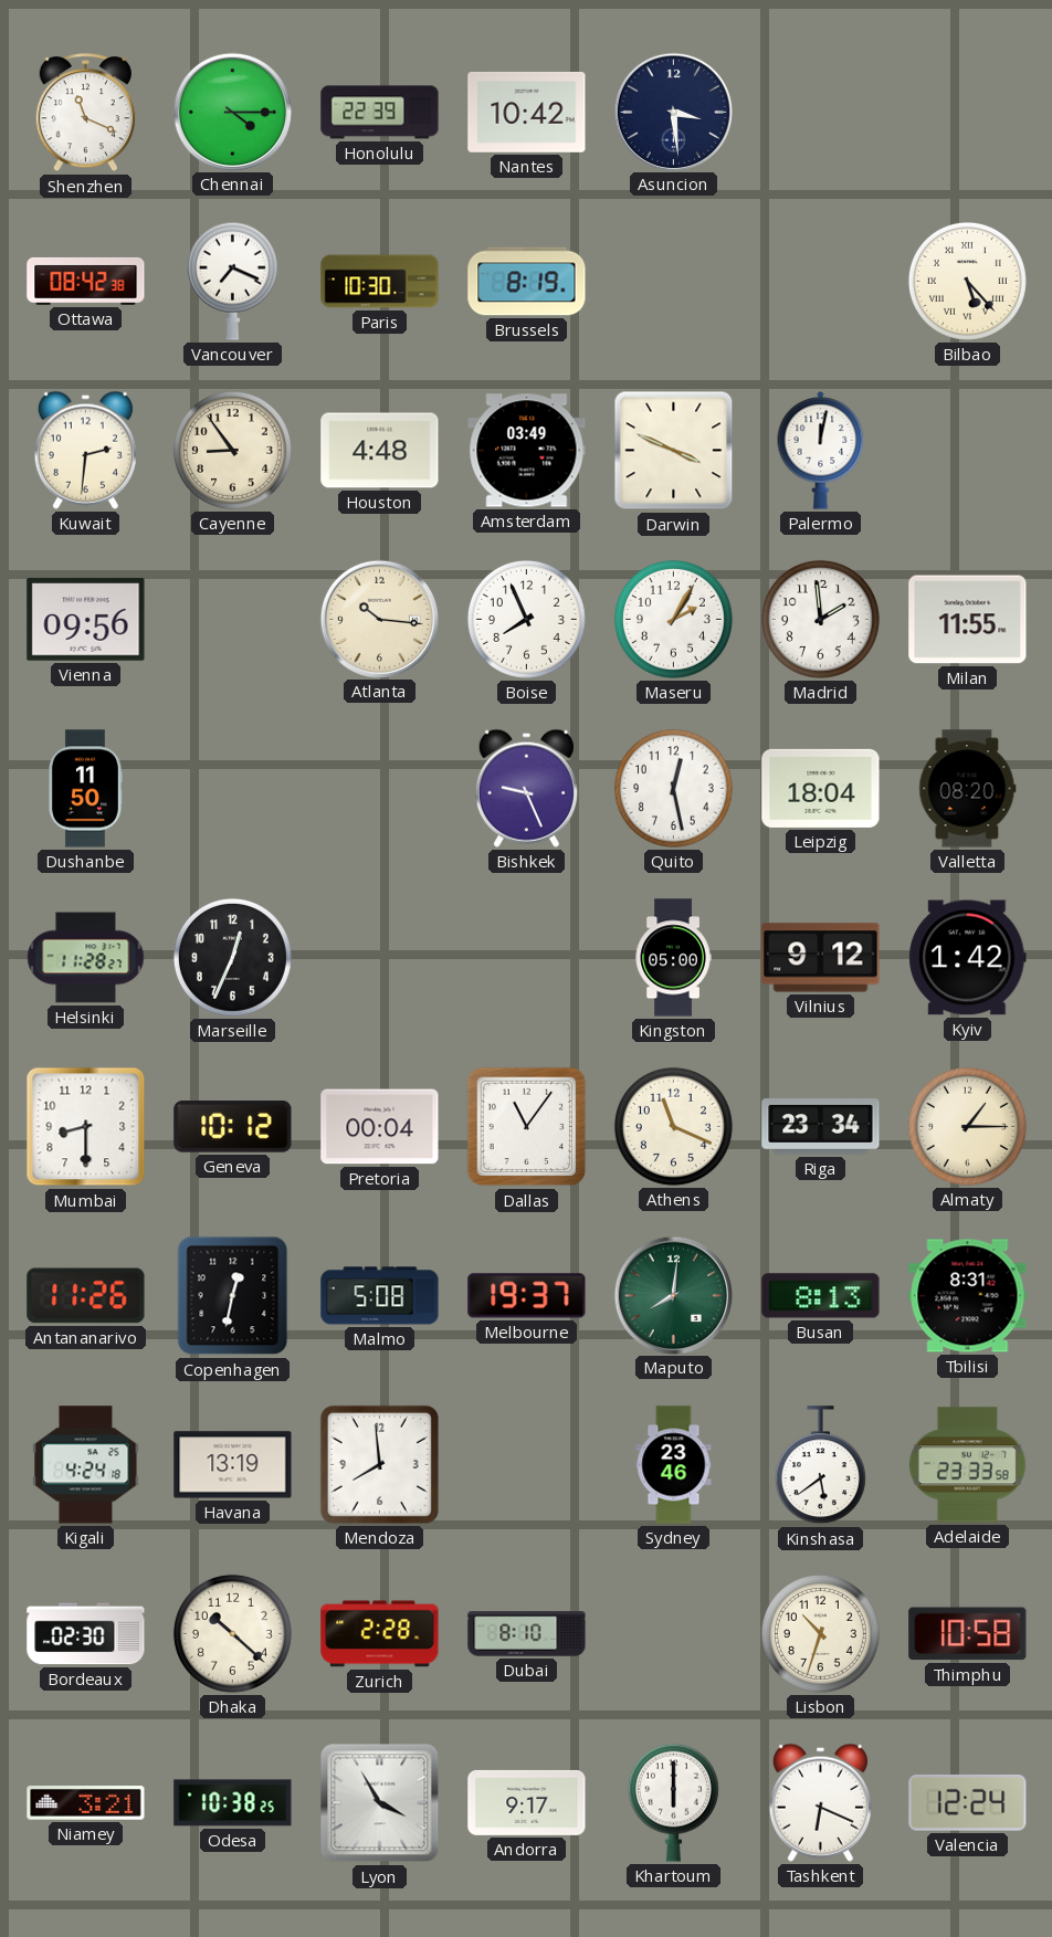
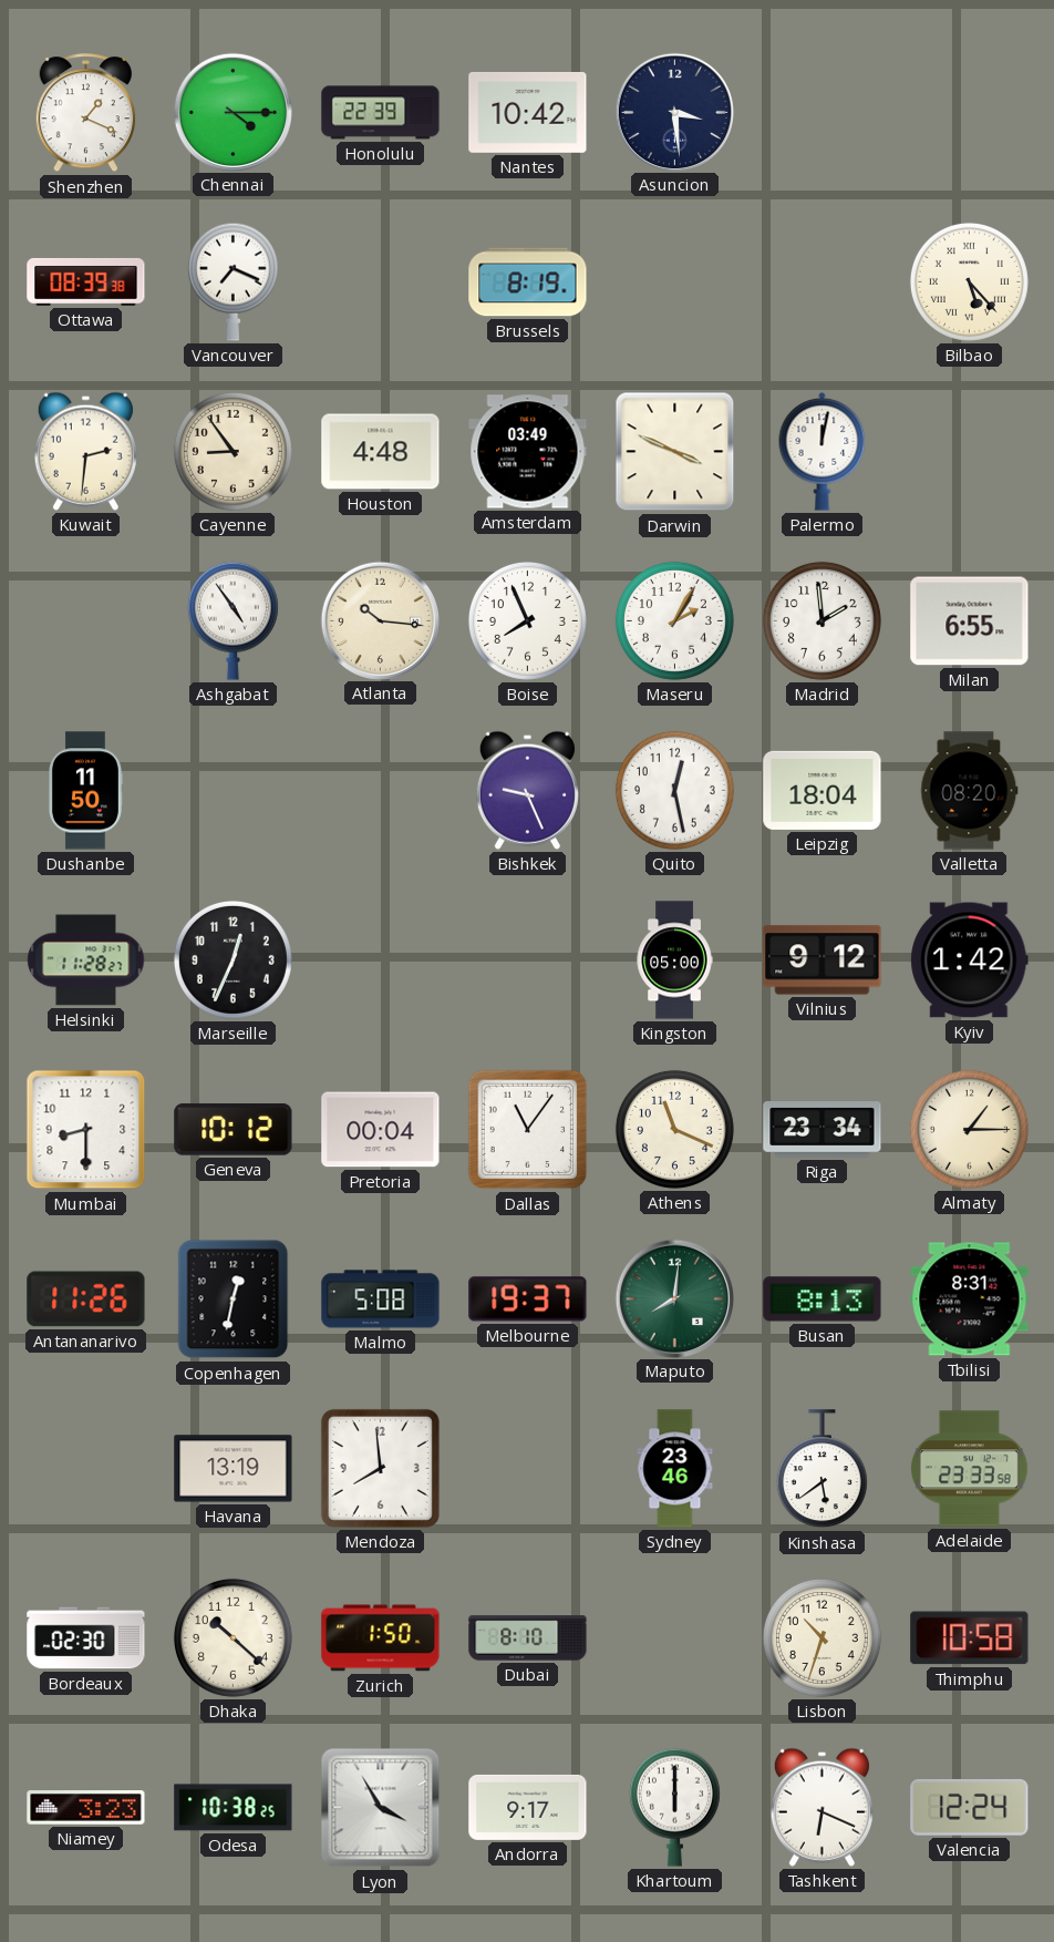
Shenzhen: 11:19 -> 1:19
Ottawa: 08:42 -> 08:39
Paris: 10:30 -> none
Vienna: 09:56 -> none
Ashgabat: none -> 4:54
Milan: 11:55 -> 6:55
Kigali: 4:24 -> none
Zurich: 2:28 -> 1:50
Niamey: 3:21 -> 3:23
